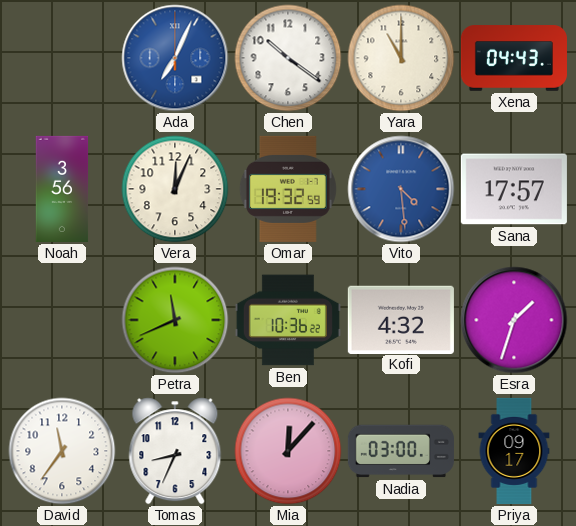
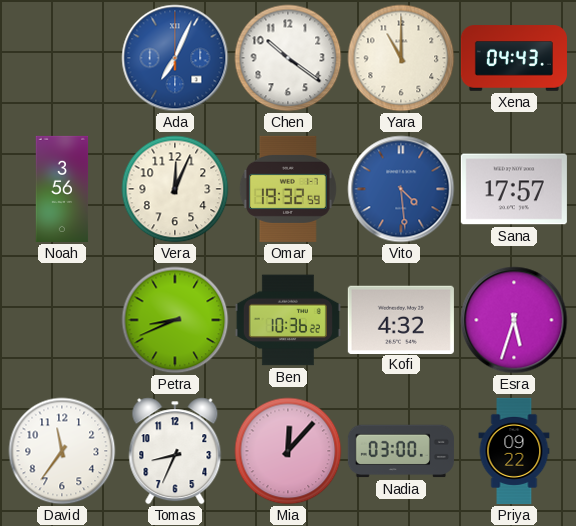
Petra: 11:41 -> 8:41
Esra: 1:33 -> 5:33
Priya: 09:17 -> 09:22
